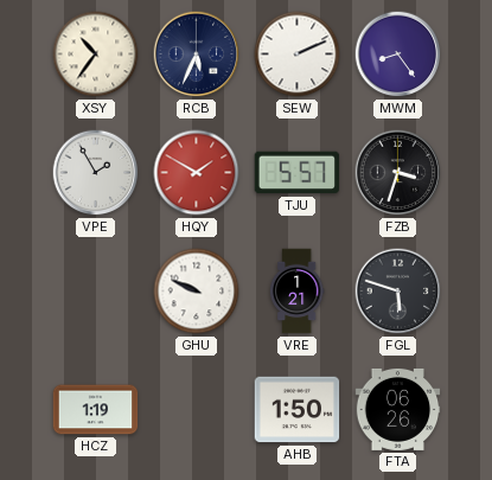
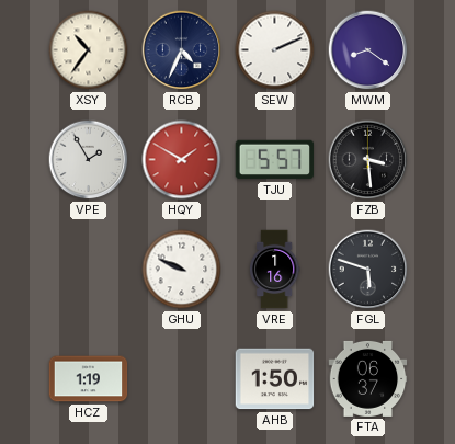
RCB: 5:34 -> 4:34
MWM: 8:24 -> 8:21
FZB: 3:33 -> 3:29
VRE: 1:21 -> 1:16
FTA: 06:26 -> 06:37
